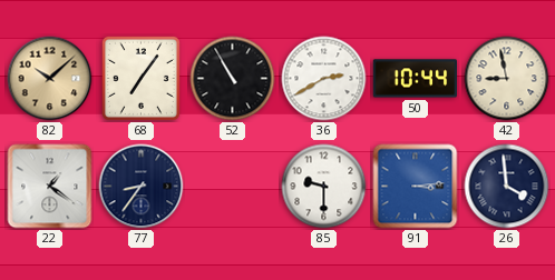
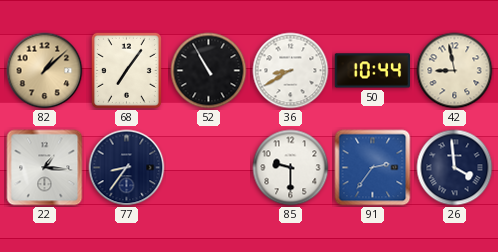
82: 10:08 -> 1:08
36: 2:40 -> 8:40
22: 1:21 -> 1:16
91: 3:14 -> 2:36
